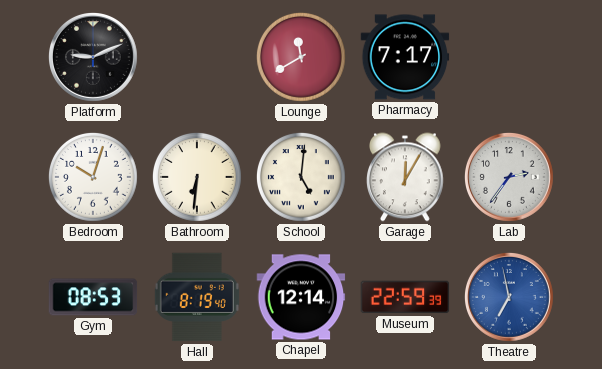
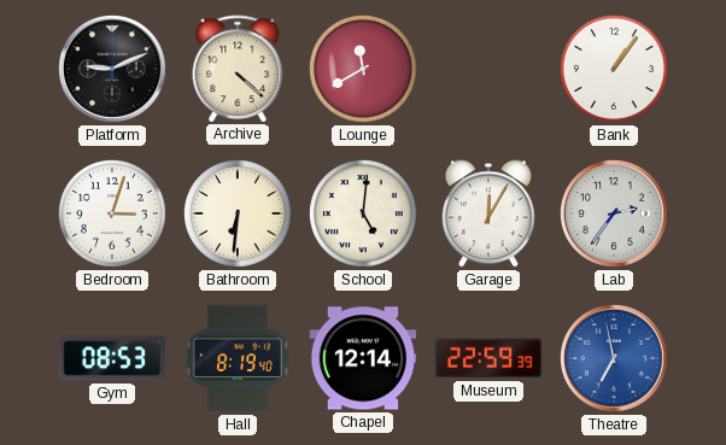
Archive: none -> 4:22
Pharmacy: 7:17 -> none
Bank: none -> 1:06
Bedroom: 10:03 -> 3:03
